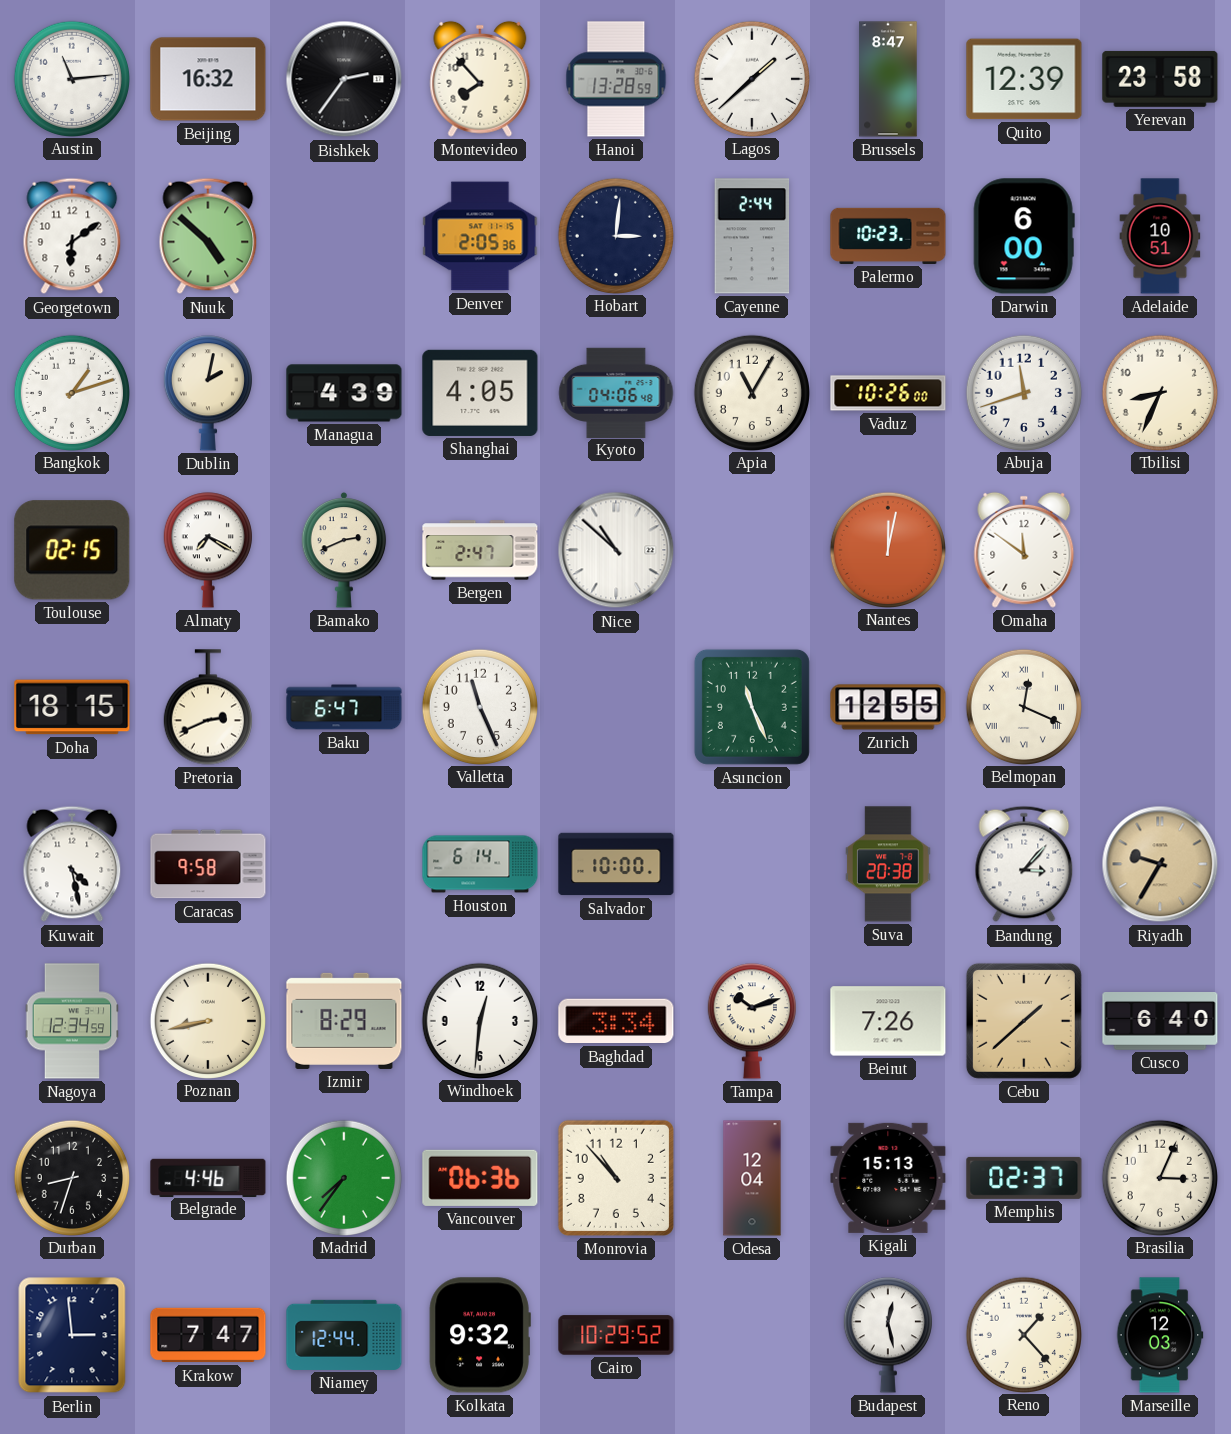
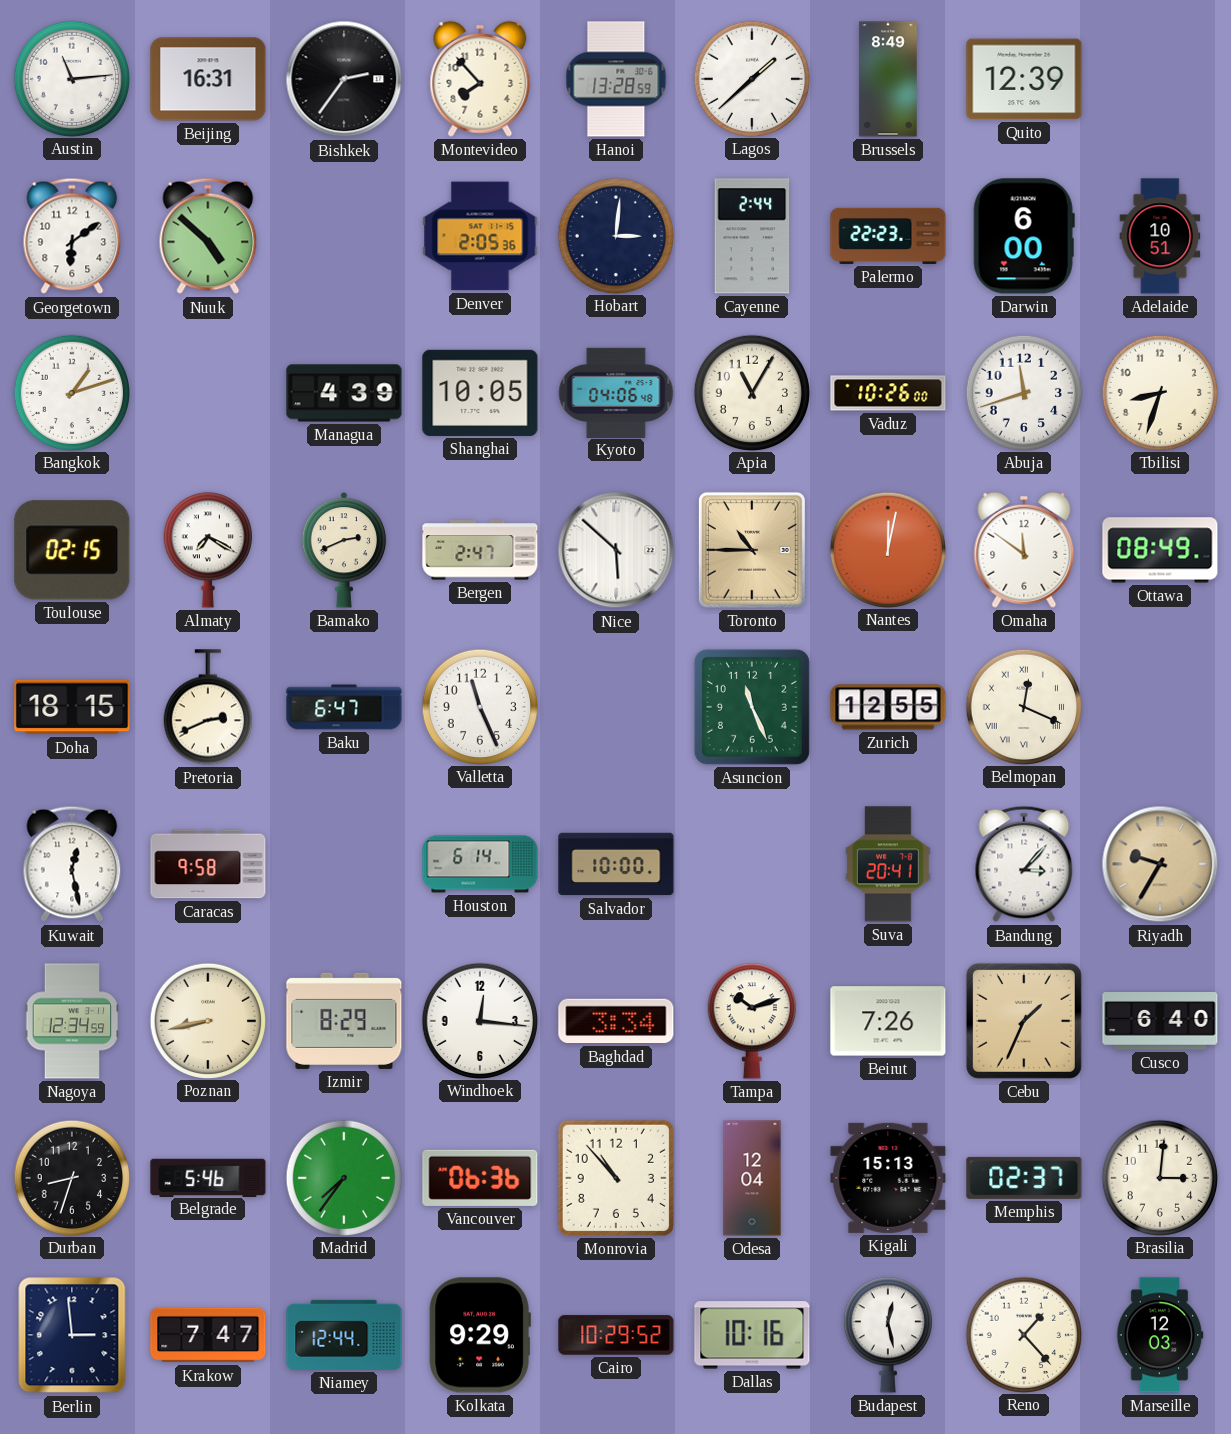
Beijing: 16:32 -> 16:31
Brussels: 8:47 -> 8:49
Yerevan: 23:58 -> none
Palermo: 10:23 -> 22:23
Dublin: 2:02 -> none
Shanghai: 4:05 -> 10:05
Tbilisi: 8:34 -> 8:33
Nice: 10:52 -> 5:52
Toronto: none -> 10:45
Ottawa: none -> 08:49
Kuwait: 4:28 -> 12:28
Suva: 20:38 -> 20:41
Windhoek: 12:31 -> 12:16
Cebu: 1:38 -> 1:34
Belgrade: 4:46 -> 5:46
Brasilia: 3:04 -> 3:01
Kolkata: 9:32 -> 9:29
Dallas: none -> 10:16
